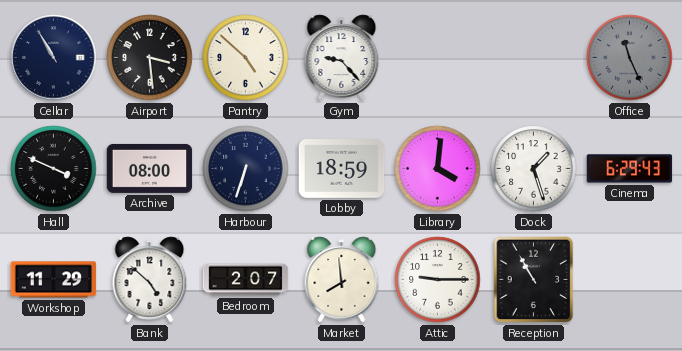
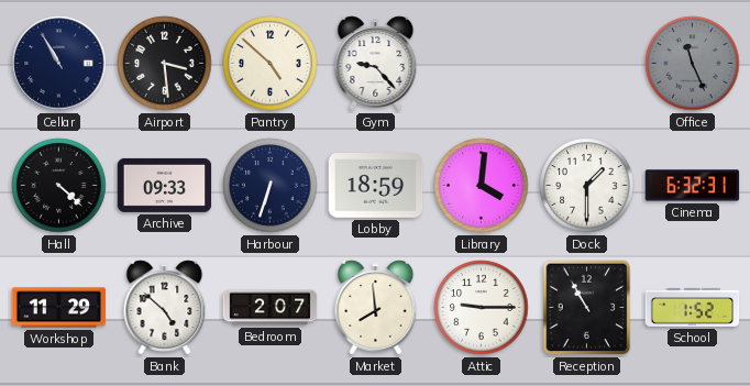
Hall: 3:49 -> 4:22
Archive: 08:00 -> 09:33
Dock: 1:27 -> 1:30
Cinema: 6:29 -> 6:32
School: none -> 1:52
